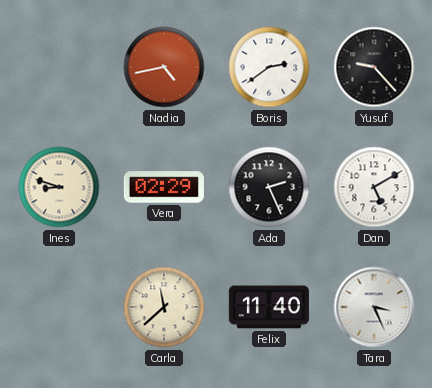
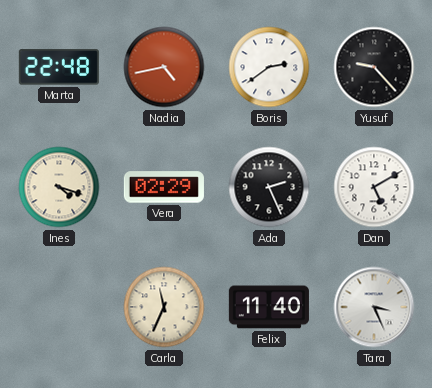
Marta: none -> 22:48
Ines: 8:48 -> 4:18
Carla: 11:38 -> 11:34
